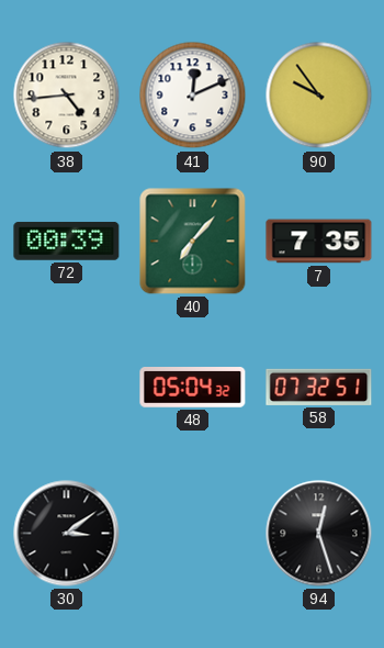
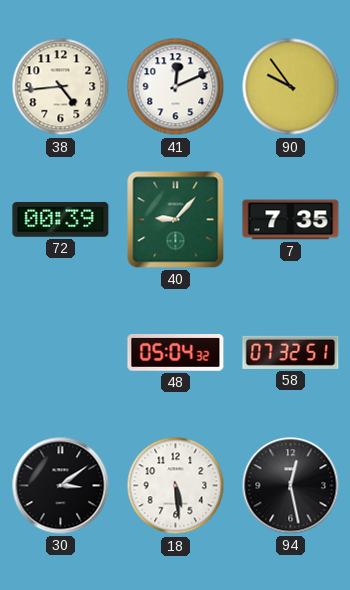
40: 7:07 -> 9:07
18: none -> 5:29
94: 12:27 -> 12:28
